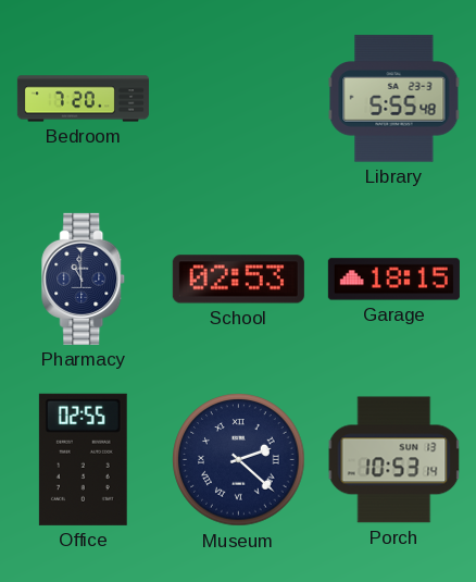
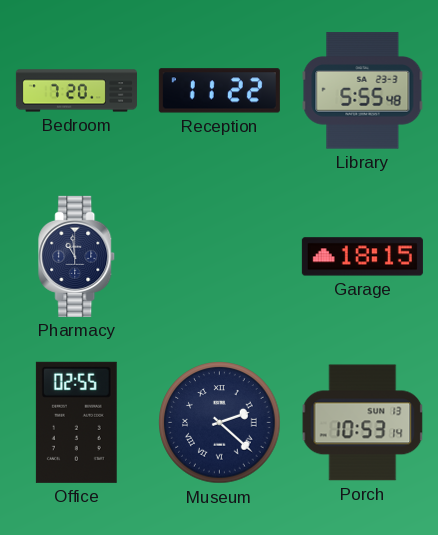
Reception: none -> 11:22
School: 02:53 -> none
